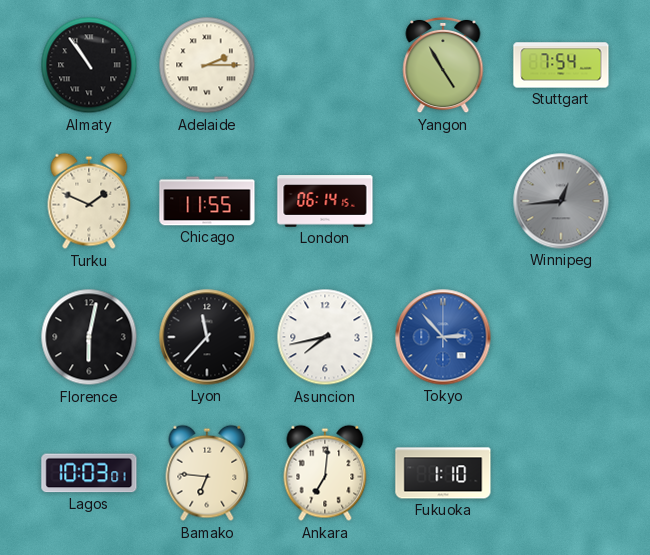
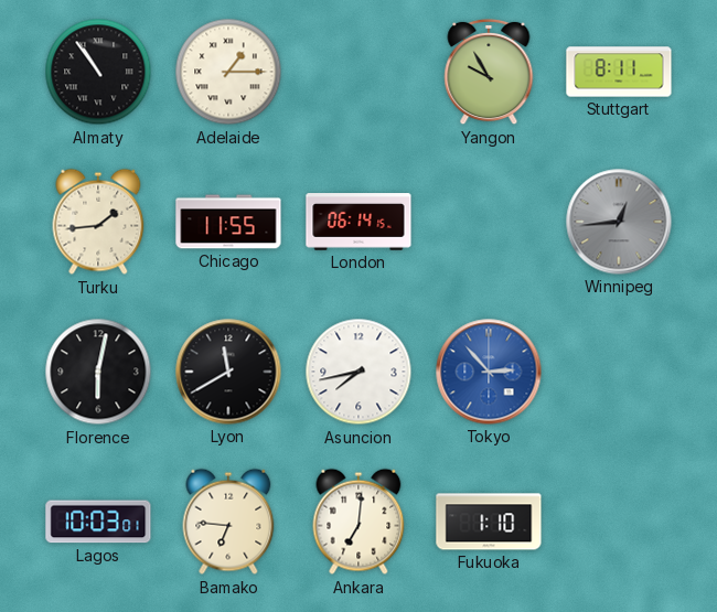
Adelaide: 2:15 -> 1:15
Yangon: 4:55 -> 9:55
Stuttgart: 7:54 -> 8:11
Turku: 1:49 -> 1:44
Lyon: 11:37 -> 11:40
